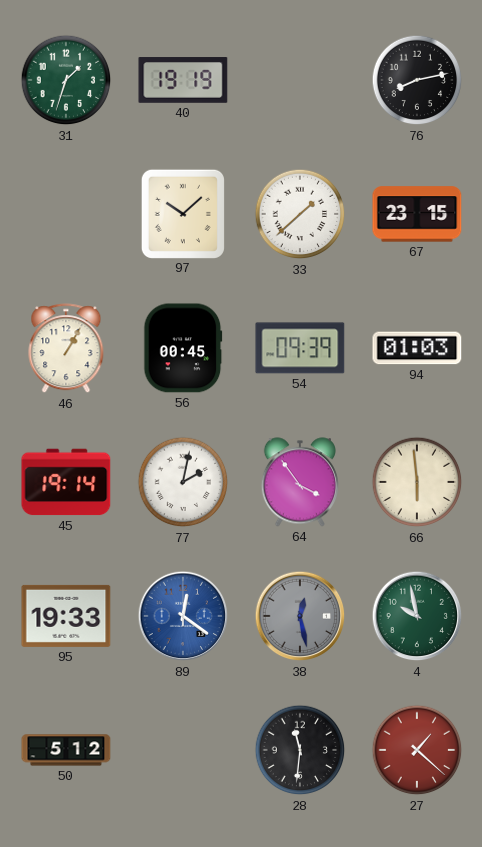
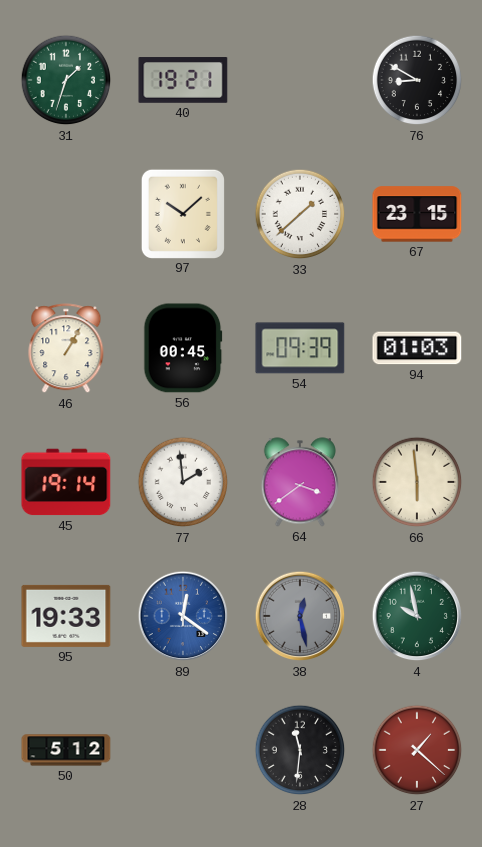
40: 19:19 -> 19:21
76: 8:13 -> 8:50
77: 2:02 -> 1:59
64: 3:54 -> 3:39
